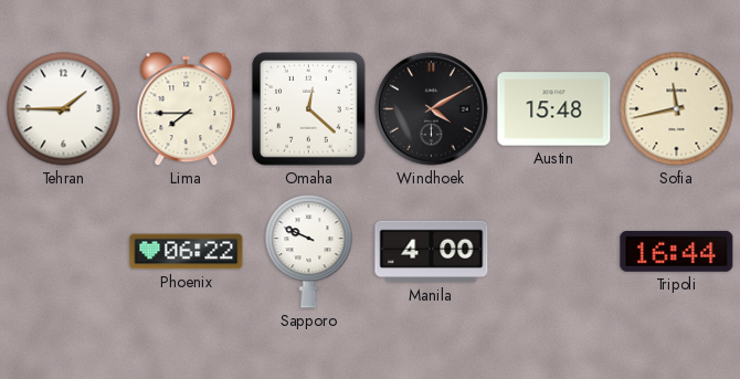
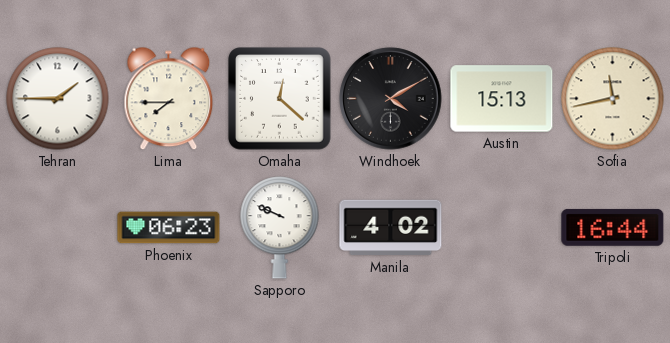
Austin: 15:48 -> 15:13
Phoenix: 06:22 -> 06:23
Manila: 4:00 -> 4:02
